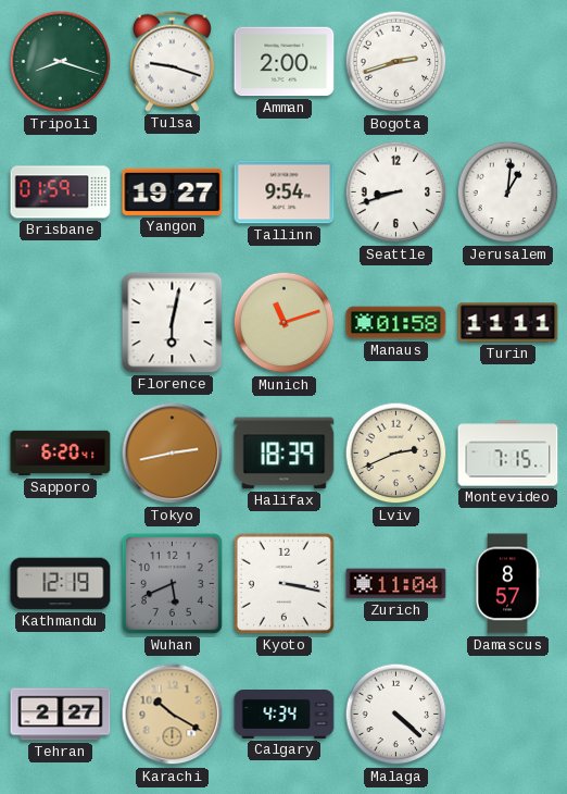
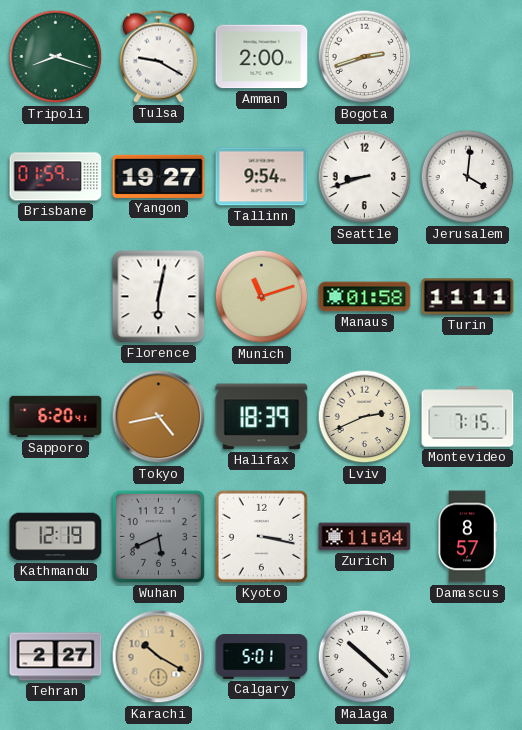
Tulsa: 9:18 -> 9:20
Jerusalem: 1:01 -> 4:01
Tokyo: 2:43 -> 4:43
Calgary: 4:34 -> 5:01
Malaga: 4:22 -> 10:22
